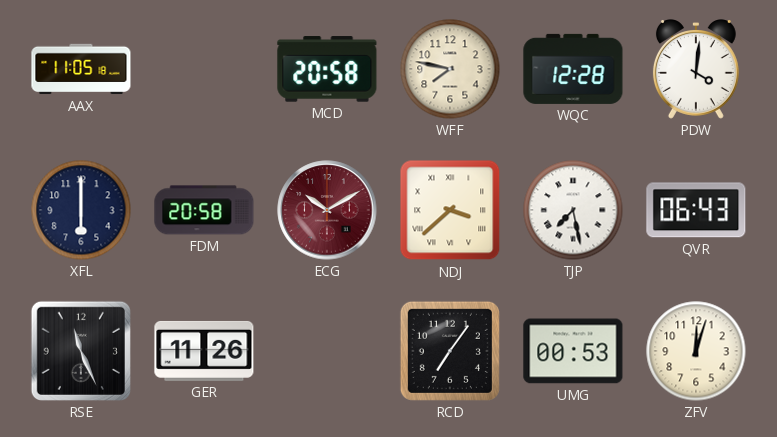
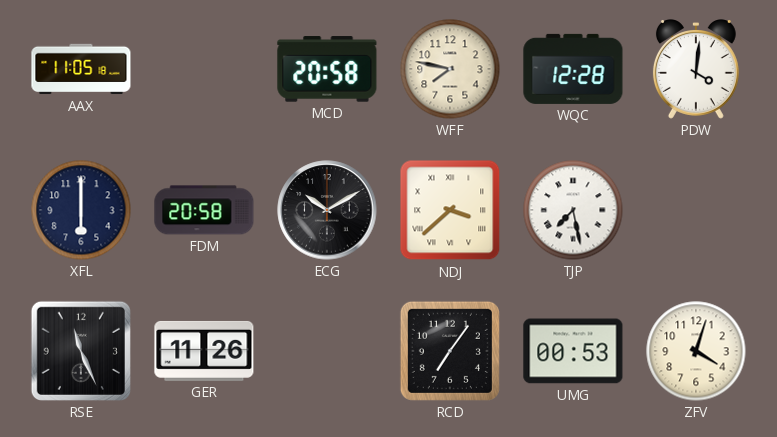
ECG dial: burgundy -> black
QVR: 06:43 -> none
ZFV: 12:03 -> 4:03
